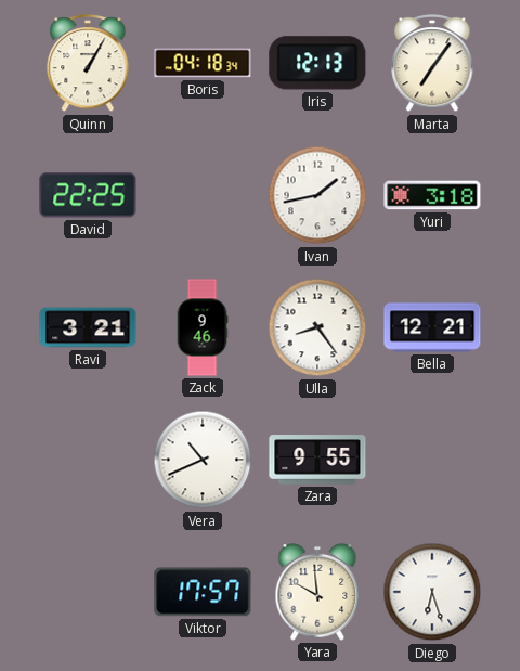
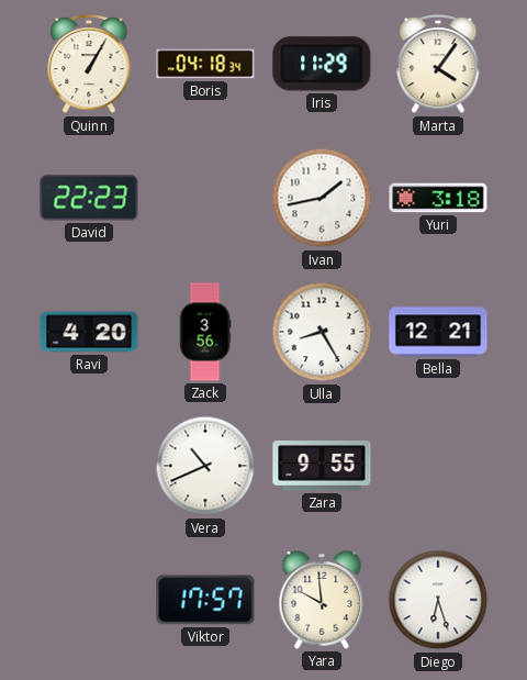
Iris: 12:13 -> 11:29
Marta: 7:06 -> 4:06
David: 22:25 -> 22:23
Ravi: 3:21 -> 4:20
Zack: 9:46 -> 3:56
Ulla: 8:24 -> 8:25
